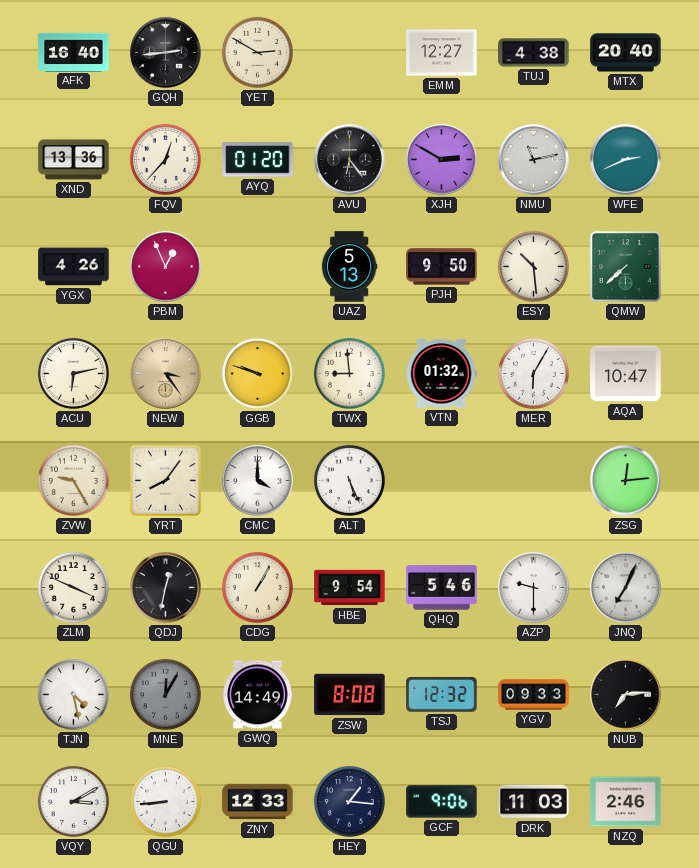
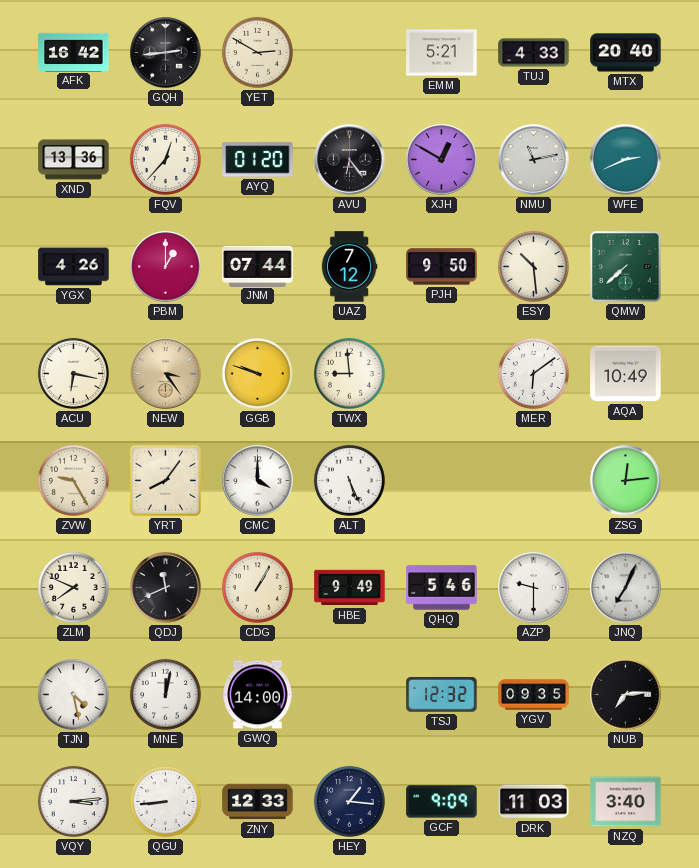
AFK: 16:40 -> 16:42
EMM: 12:27 -> 5:21
TUJ: 4:38 -> 4:33
XJH: 2:50 -> 12:50
PBM: 12:56 -> 1:00
JNM: none -> 07:44
UAZ: 5:13 -> 7:12
ACU: 6:13 -> 6:17
VTN: 01:32 -> none
MER: 6:05 -> 6:09
AQA: 10:47 -> 10:49
ZLM: 3:49 -> 7:49
QDJ: 12:32 -> 11:41
HBE: 9:54 -> 9:49
MNE: 12:05 -> 12:02
MNE dial: grey -> white
GWQ: 14:49 -> 14:00
ZSW: 8:08 -> none
YGV: 09:33 -> 09:35
VQY: 3:10 -> 3:14
GCF: 9:06 -> 9:09
NZQ: 2:46 -> 3:40
